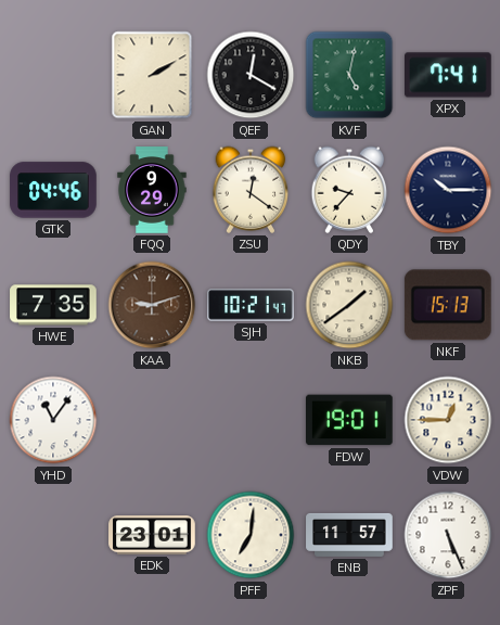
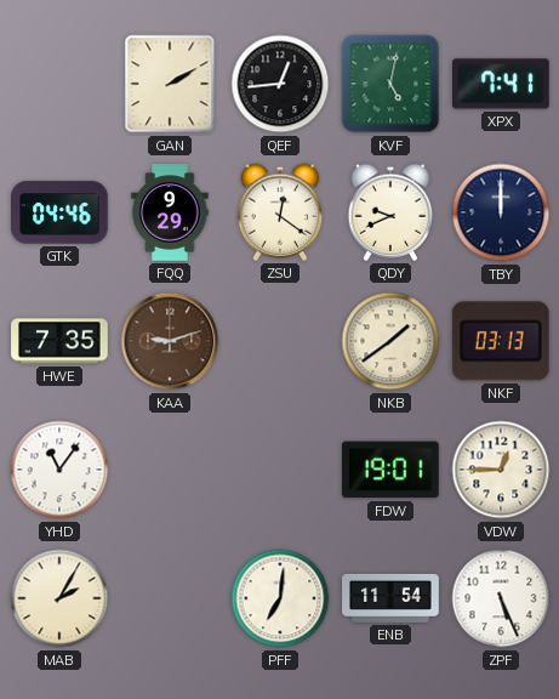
QEF: 12:20 -> 12:44
QDY: 9:37 -> 9:41
TBY: 10:15 -> 12:00
SJH: 10:21 -> none
NKF: 15:13 -> 03:13
MAB: none -> 2:05
EDK: 23:01 -> none
ENB: 11:57 -> 11:54
